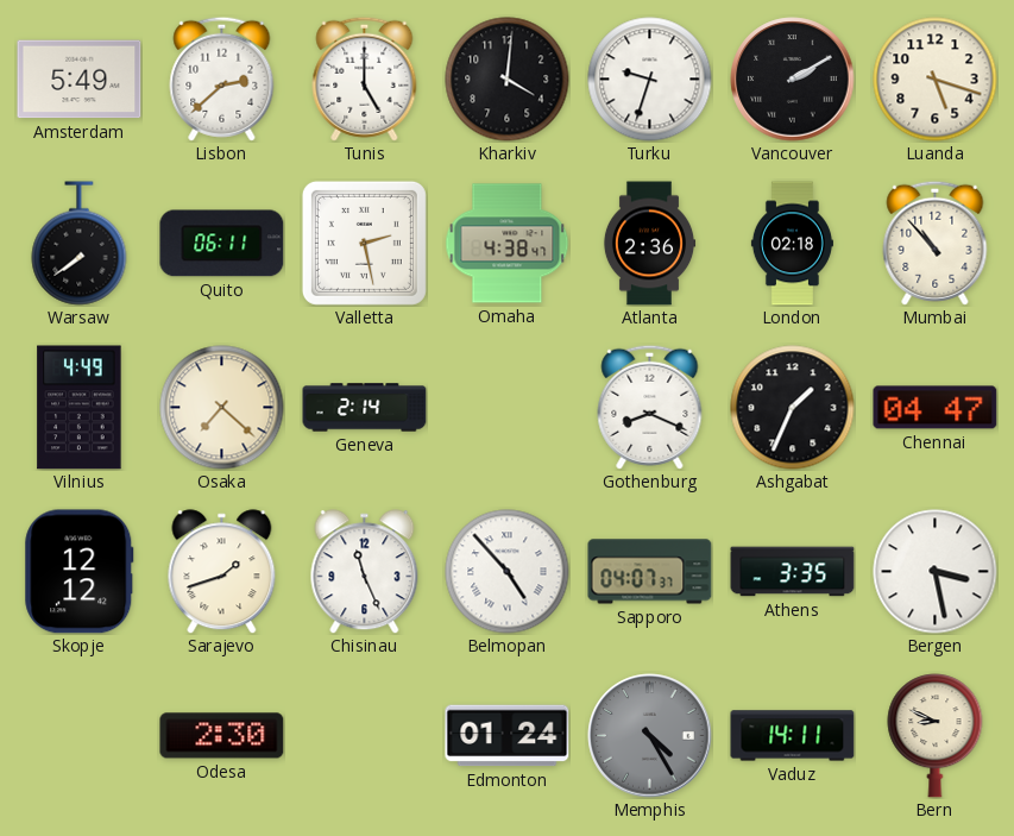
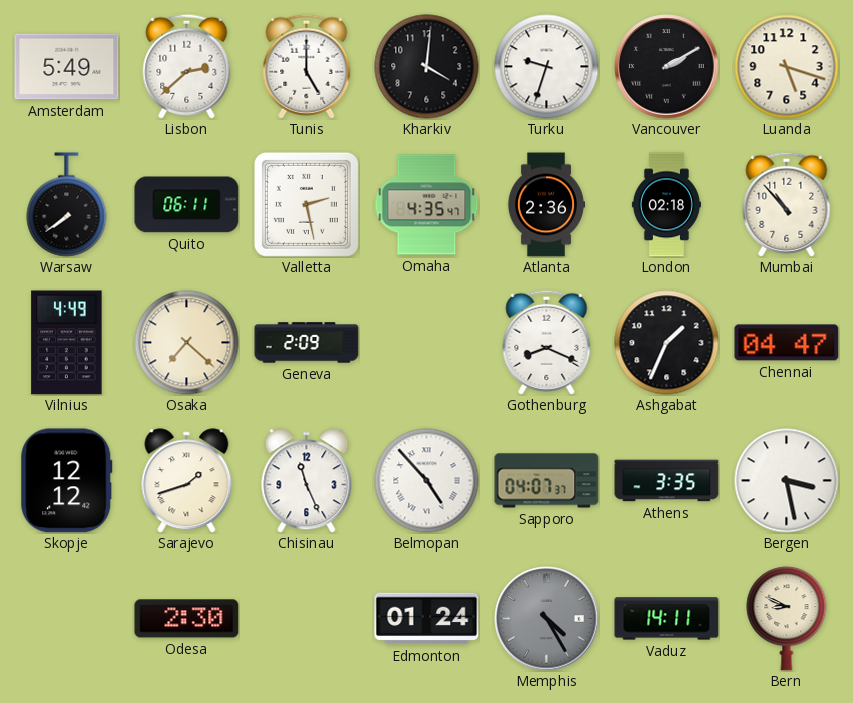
Omaha: 4:38 -> 4:35
Geneva: 2:14 -> 2:09
